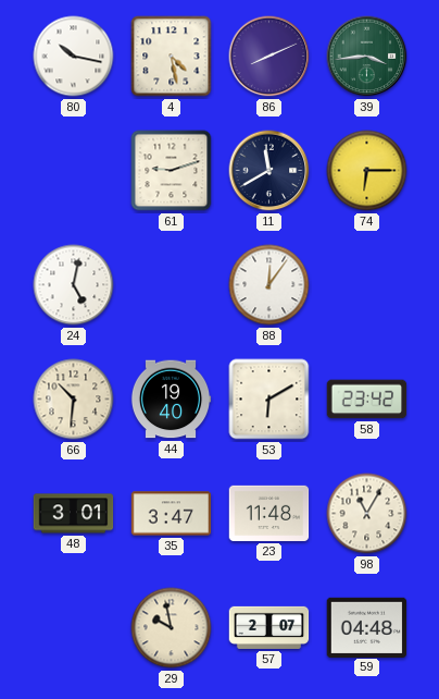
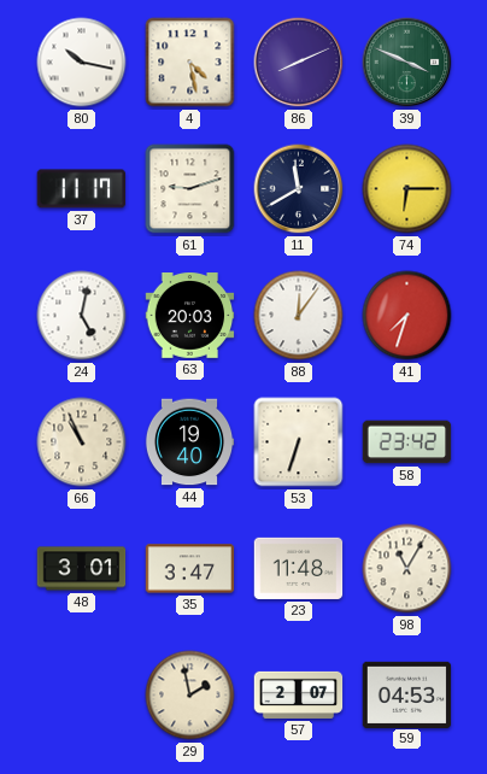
39: 3:44 -> 3:49
37: none -> 11:17
63: none -> 20:03
41: none -> 7:33
66: 10:31 -> 10:56
53: 6:10 -> 6:33
29: 9:58 -> 1:58
59: 04:48 -> 04:53
